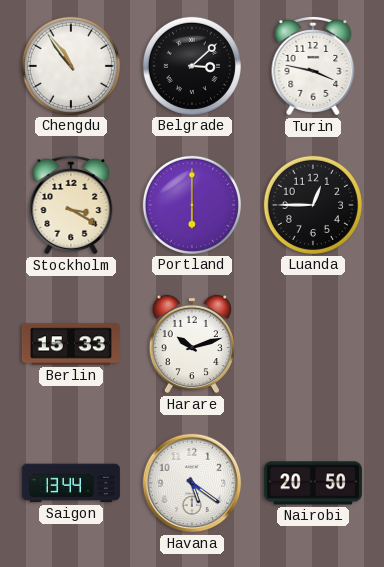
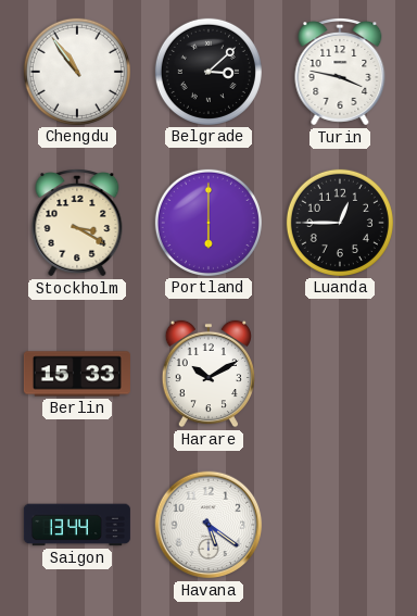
Harare: 10:12 -> 10:10
Nairobi: 20:50 -> none
